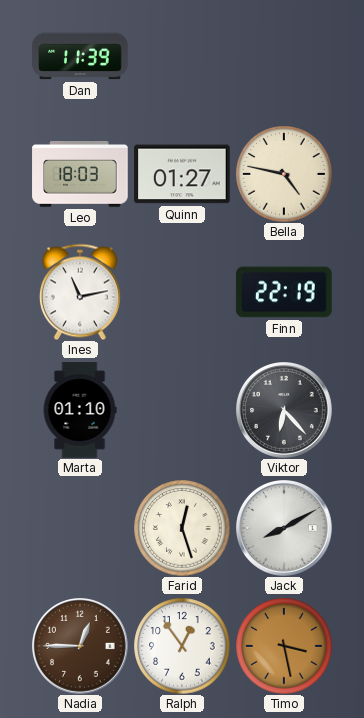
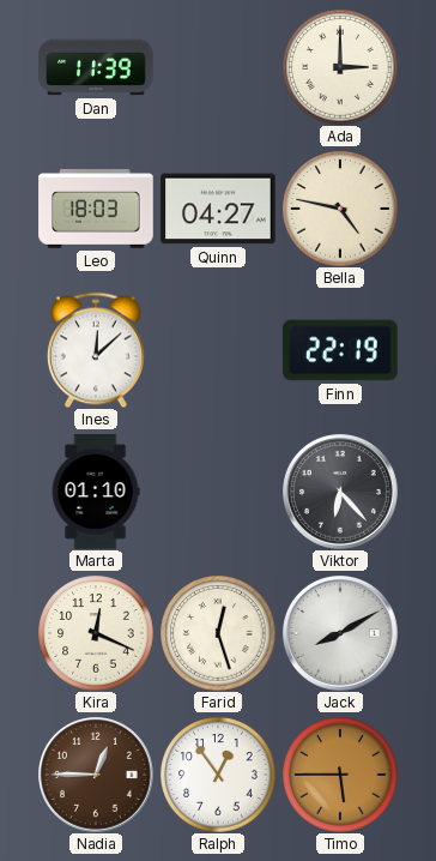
Ada: none -> 3:00
Quinn: 01:27 -> 04:27
Ines: 11:13 -> 12:08
Kira: none -> 12:19
Timo: 3:28 -> 5:45
